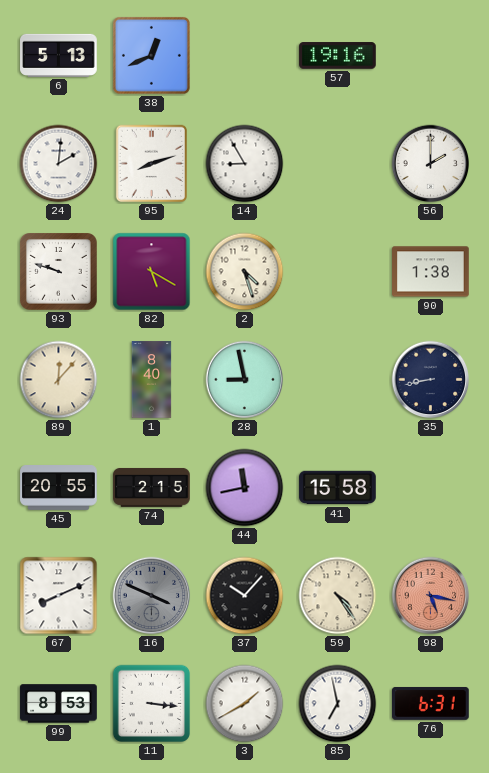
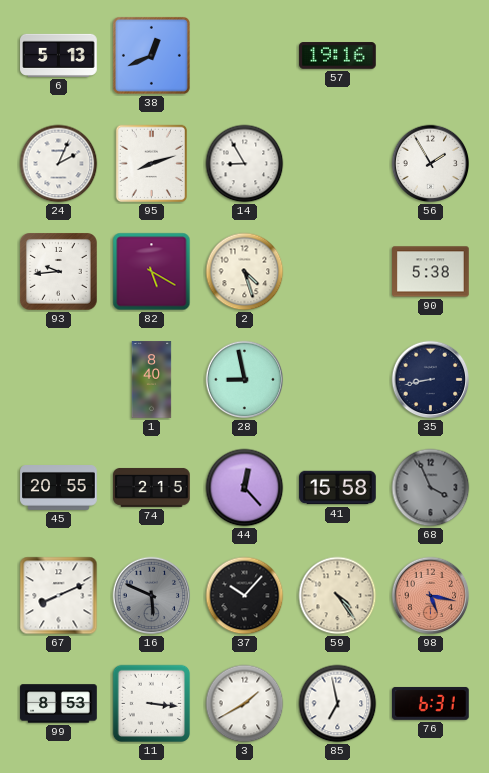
24: 2:01 -> 2:04
56: 2:00 -> 1:55
93: 9:48 -> 9:44
90: 1:38 -> 5:38
89: 12:07 -> none
44: 11:43 -> 12:23
68: none -> 3:56
16: 3:49 -> 5:49
